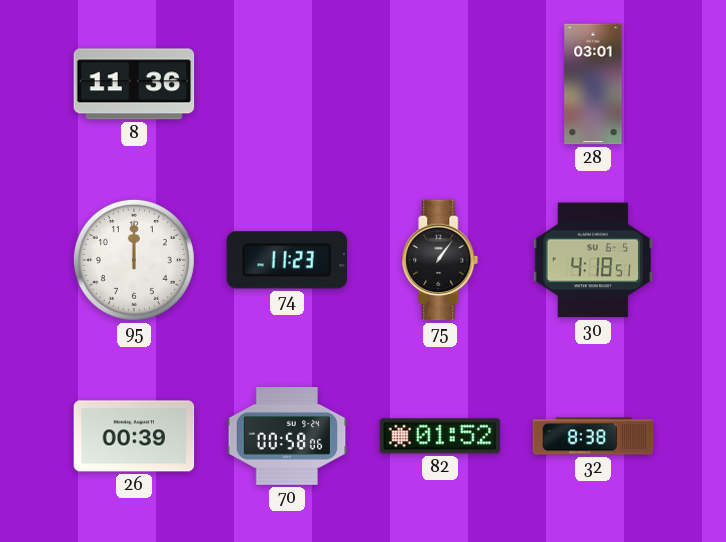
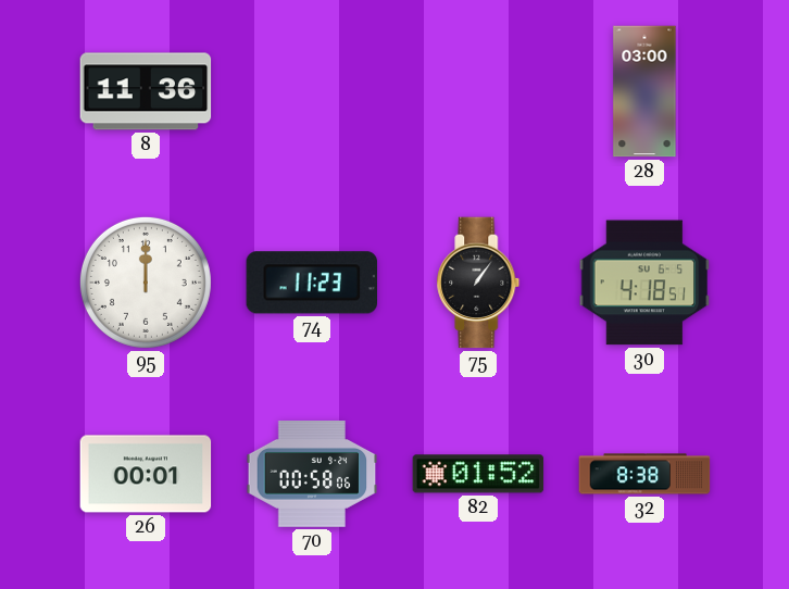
28: 03:01 -> 03:00
26: 00:39 -> 00:01
